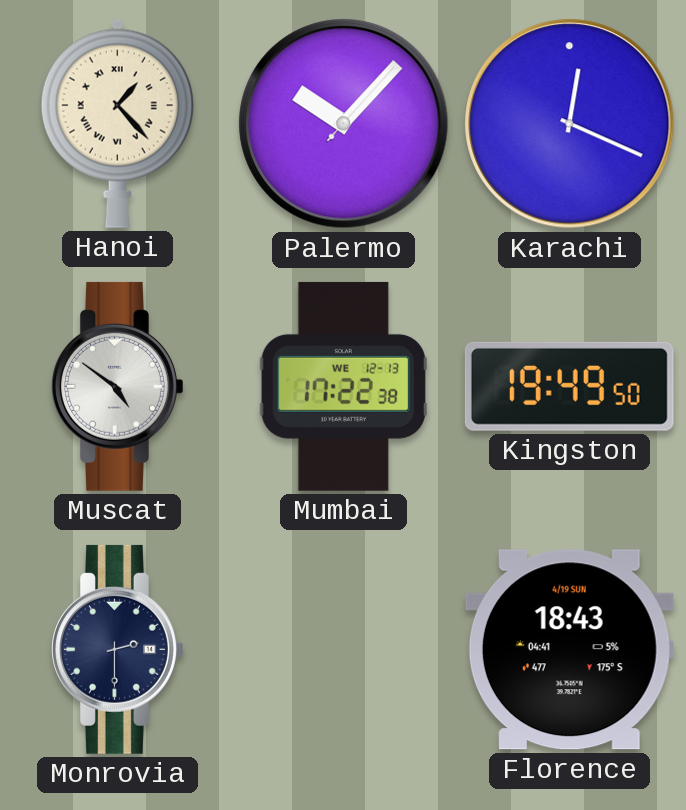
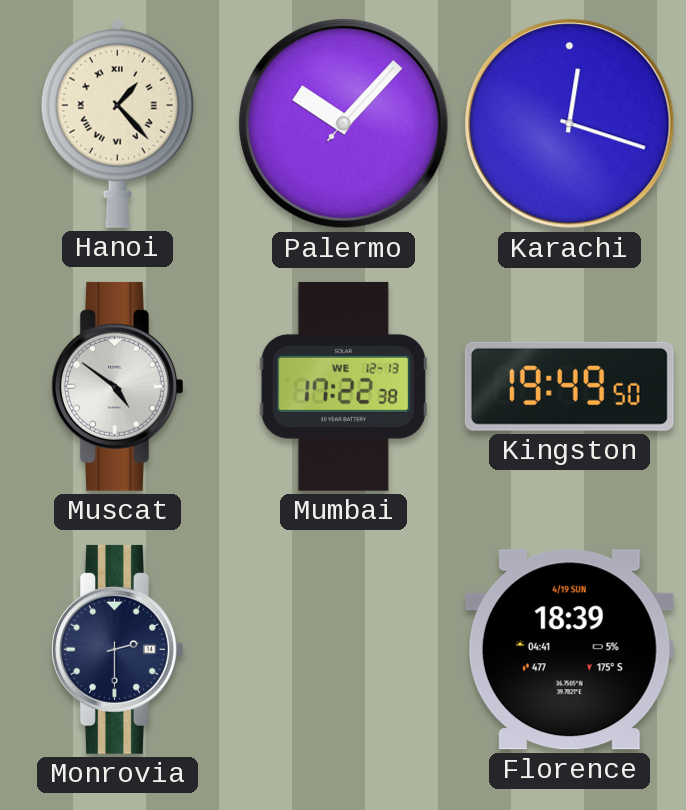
Karachi: 12:19 -> 12:18
Florence: 18:43 -> 18:39
